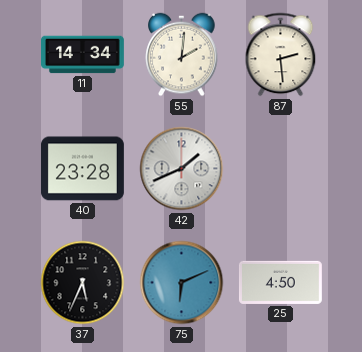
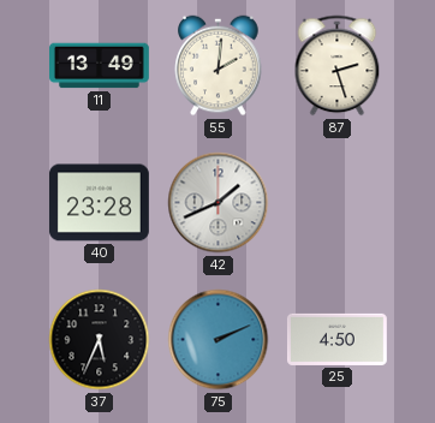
11: 14:34 -> 13:49
87: 2:29 -> 2:27
75: 6:11 -> 2:11
